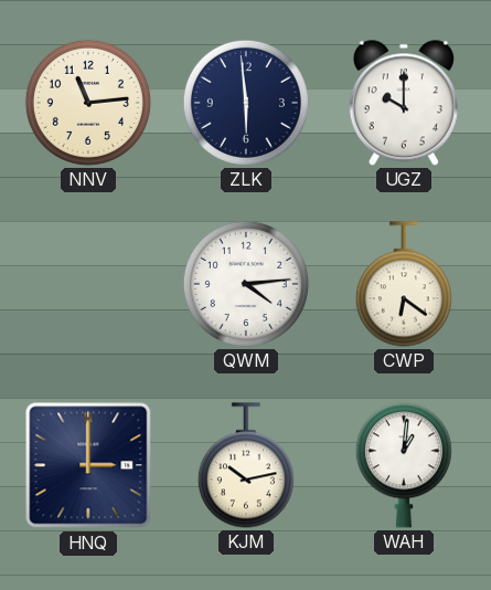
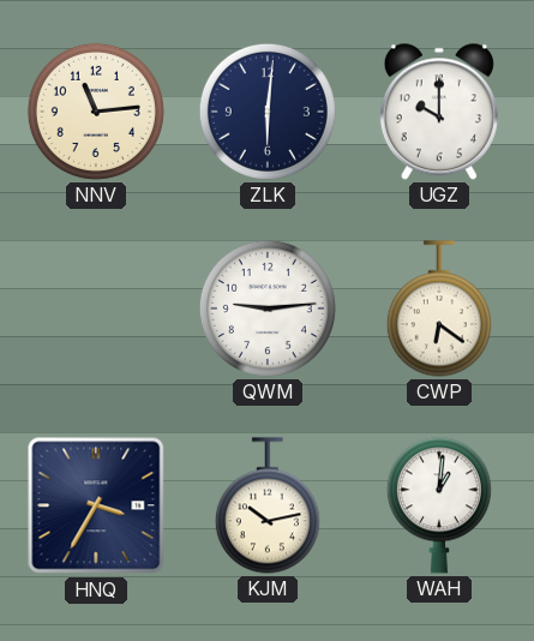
ZLK: 5:59 -> 6:01
QWM: 4:14 -> 9:14
HNQ: 3:00 -> 3:35
